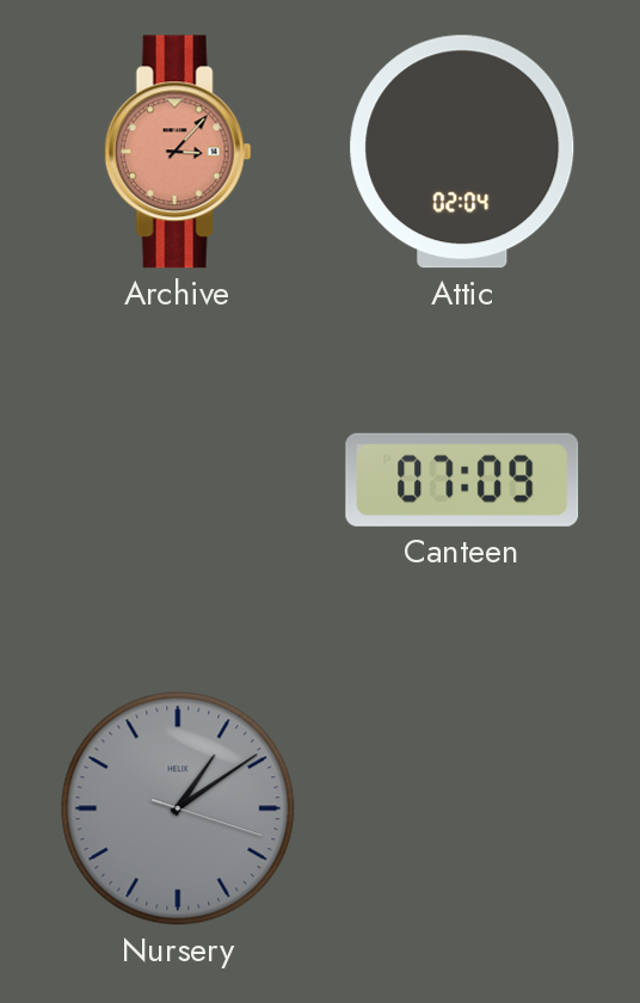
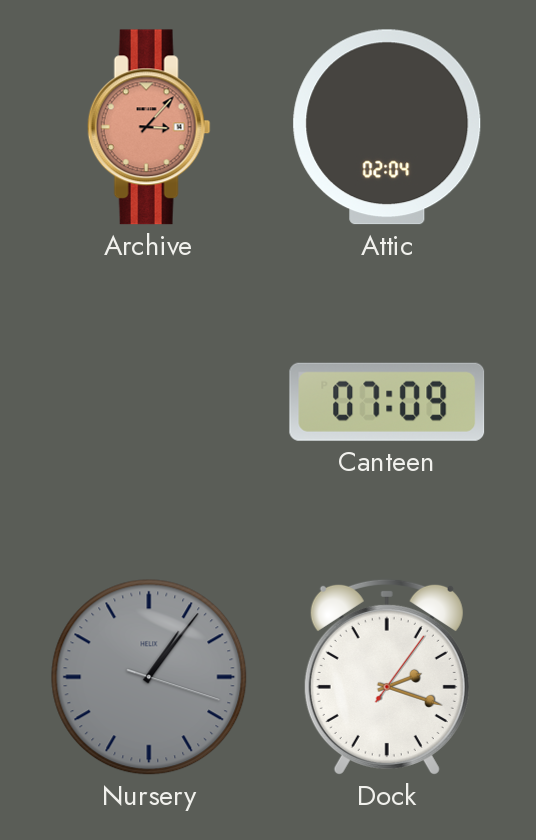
Nursery: 1:09 -> 1:06
Dock: none -> 2:18
